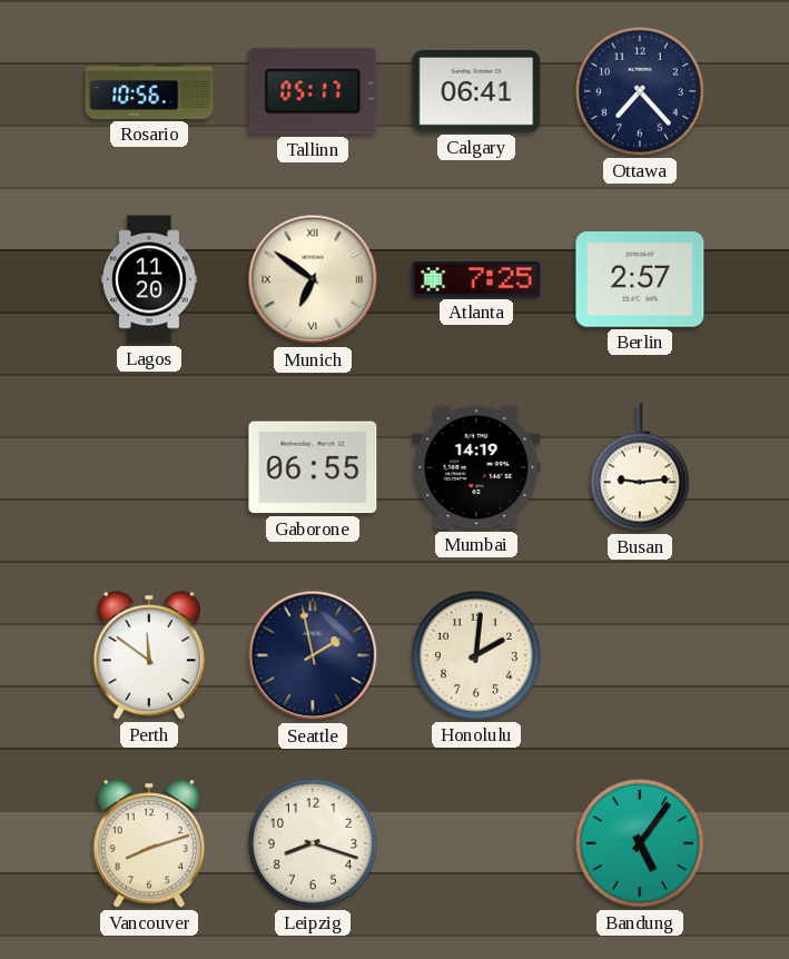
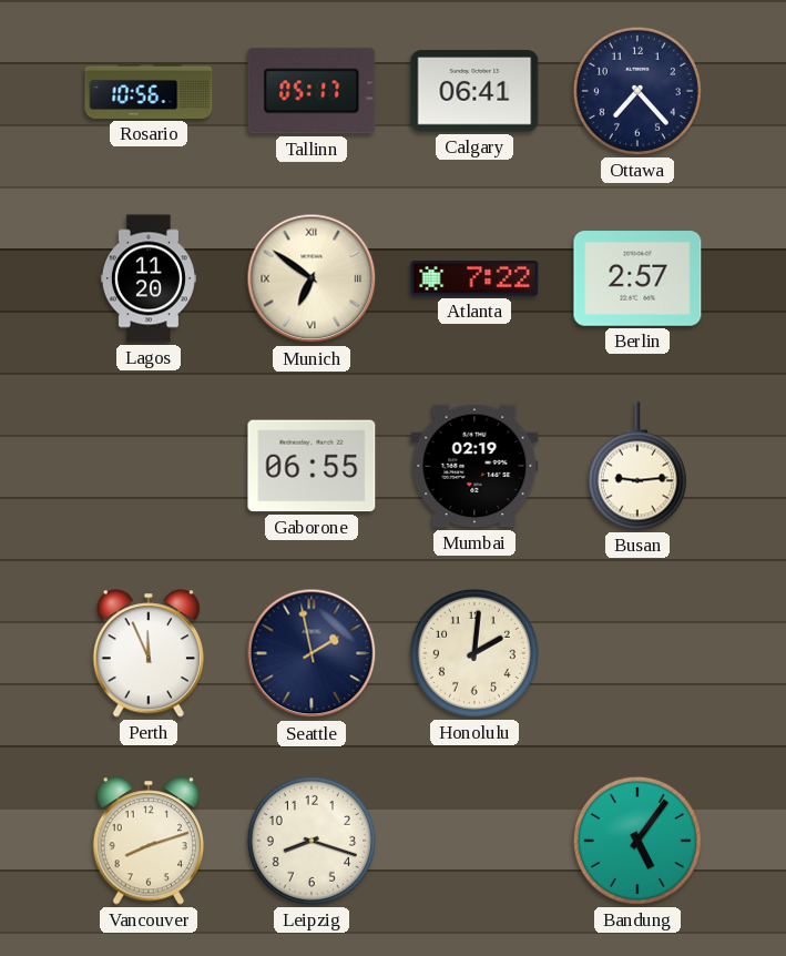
Atlanta: 7:25 -> 7:22
Mumbai: 14:19 -> 02:19
Perth: 11:51 -> 11:56
